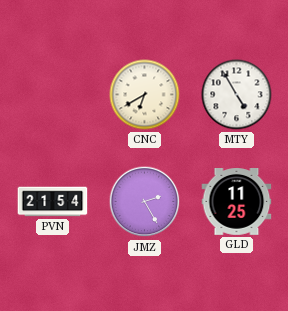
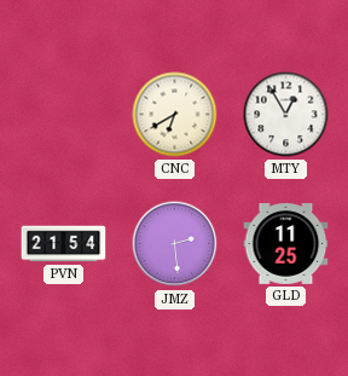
MTY: 4:55 -> 12:55
JMZ: 2:25 -> 2:29
